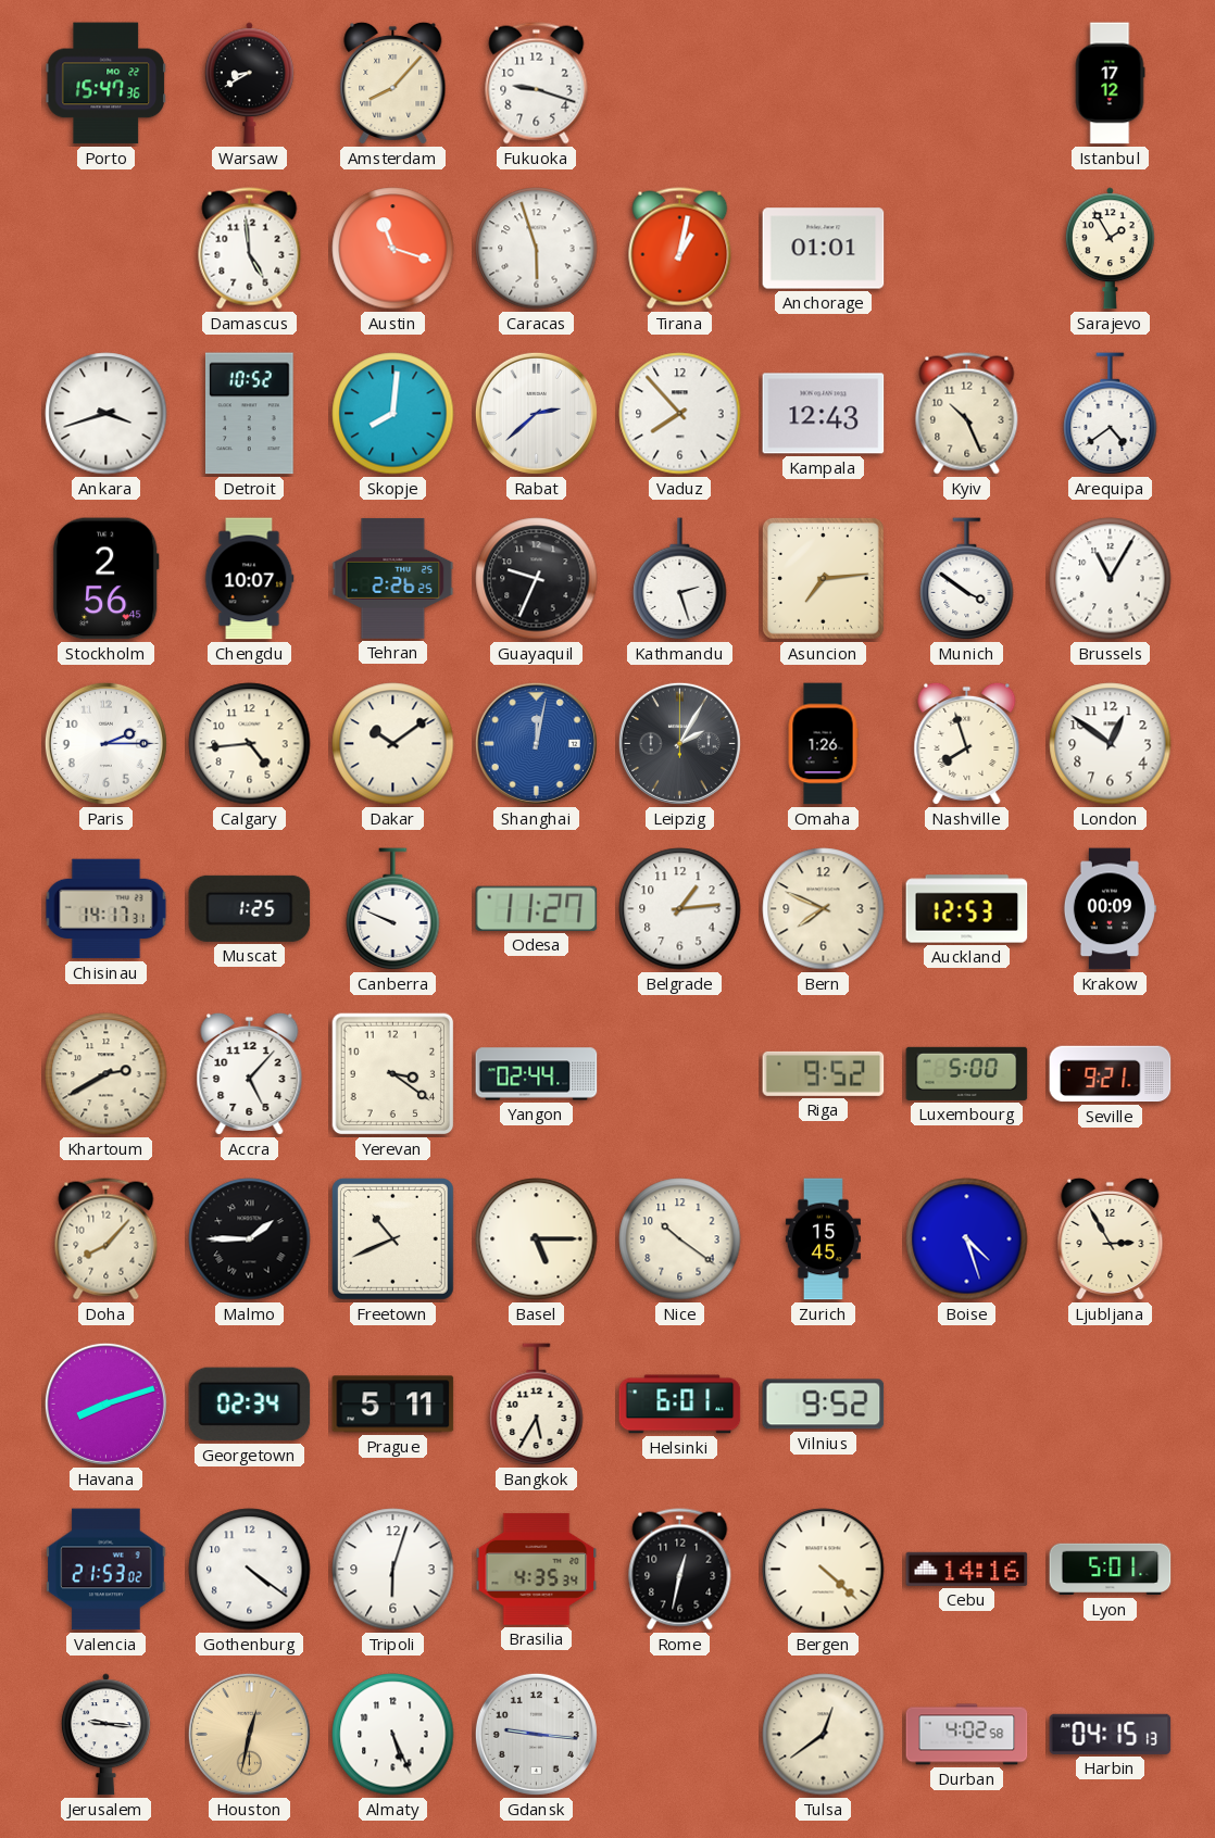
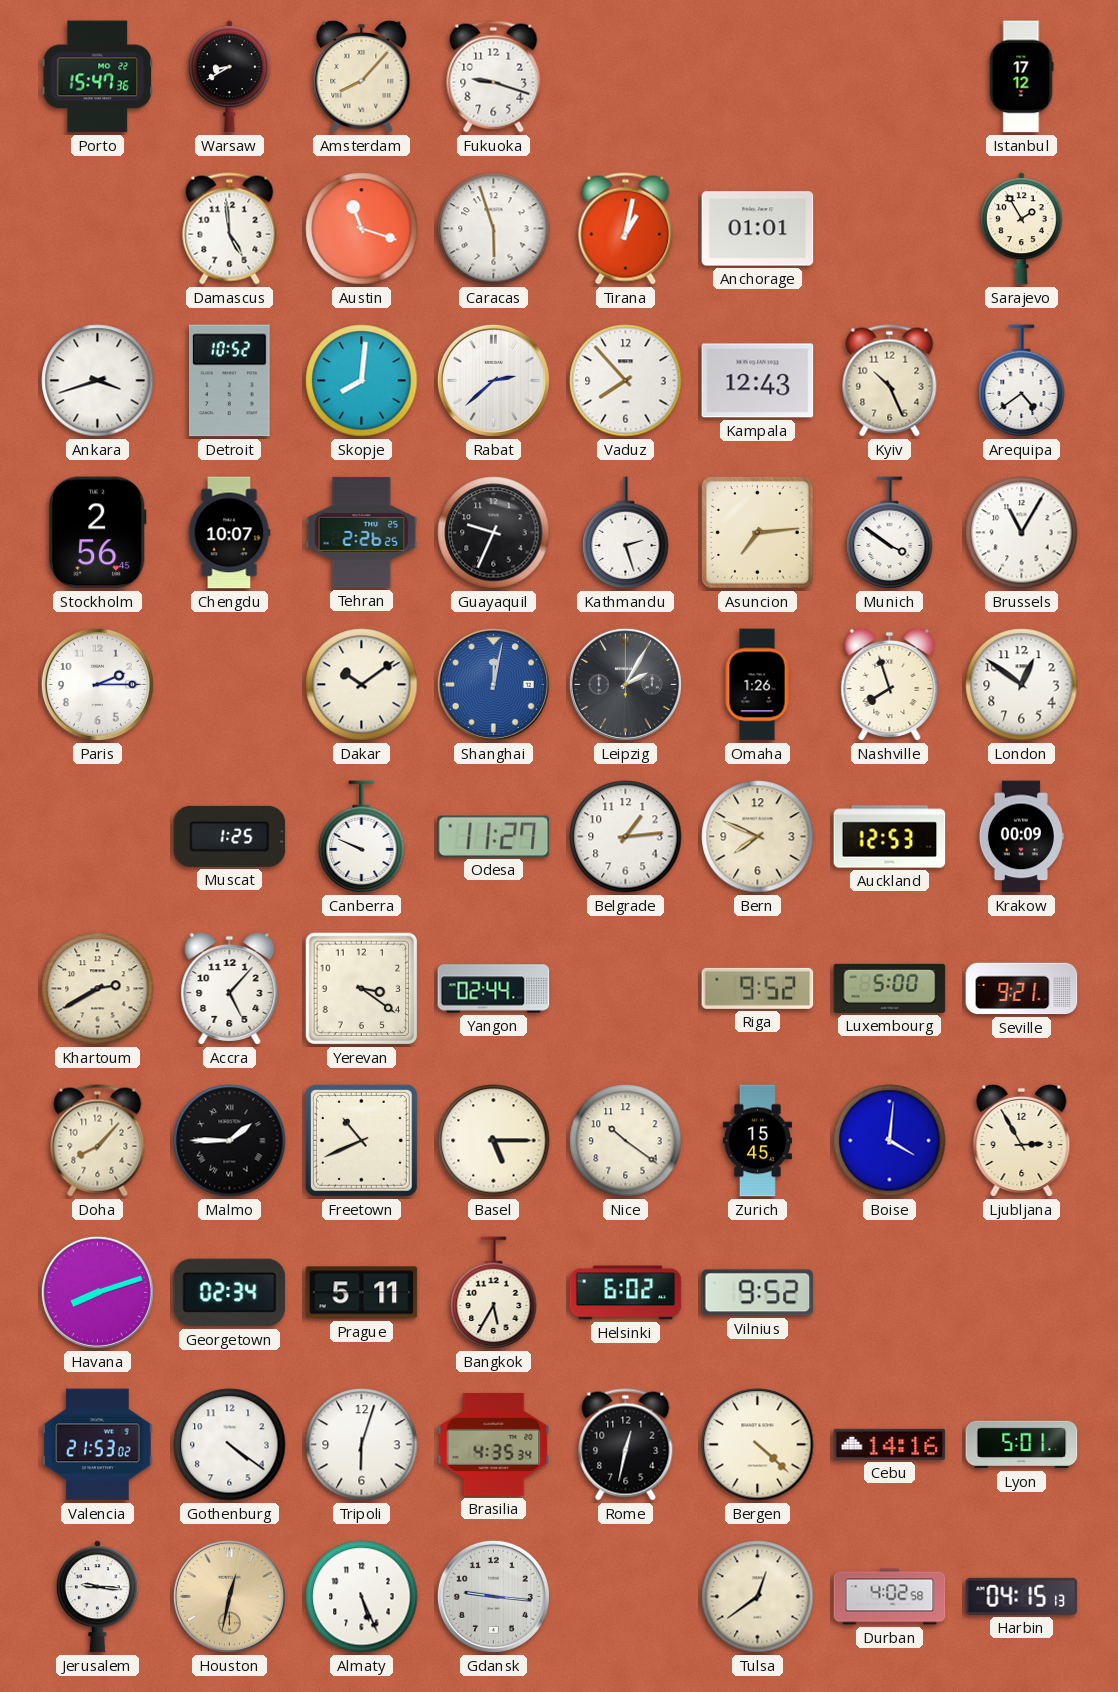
Calgary: 4:44 -> none
Chisinau: 14:17 -> none
Boise: 4:27 -> 4:01
Helsinki: 6:01 -> 6:02
